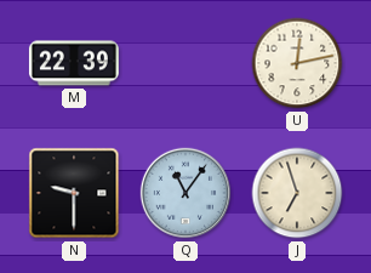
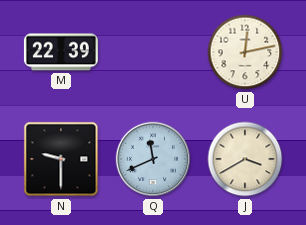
Q: 11:06 -> 11:41
J: 6:57 -> 3:40
